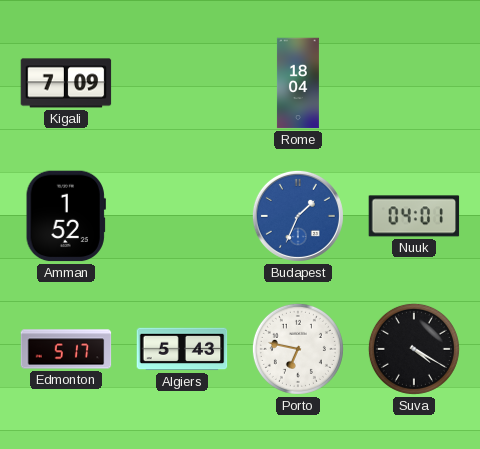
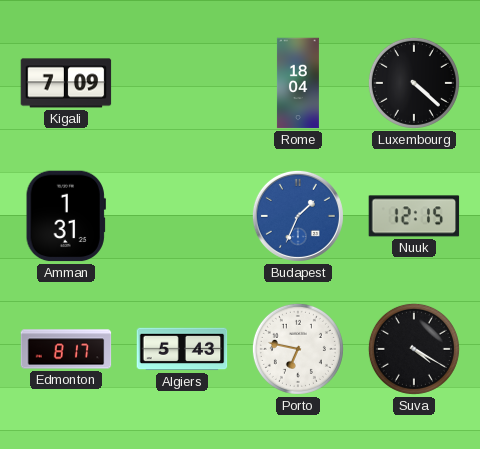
Luxembourg: none -> 4:22
Amman: 1:52 -> 1:31
Nuuk: 04:01 -> 12:15
Edmonton: 5:17 -> 8:17
